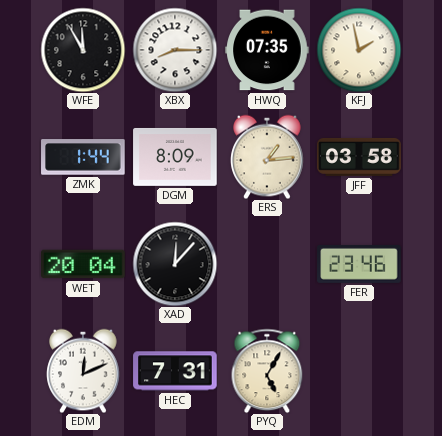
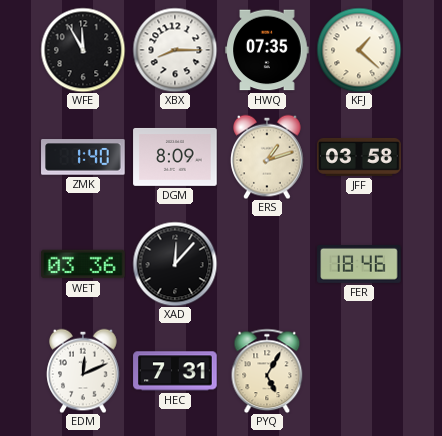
KFJ: 1:58 -> 1:22
ZMK: 1:44 -> 1:40
ERS: 1:14 -> 1:12
WET: 20:04 -> 03:36
FER: 23:46 -> 18:46
